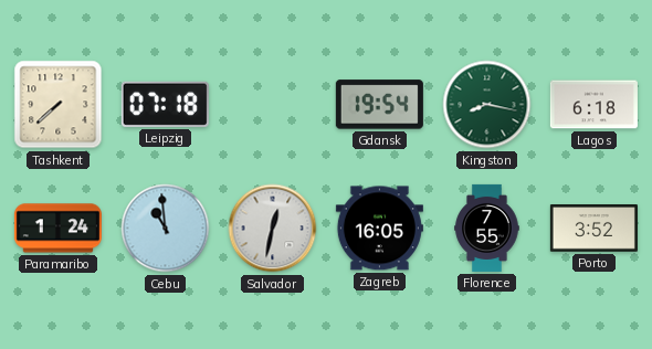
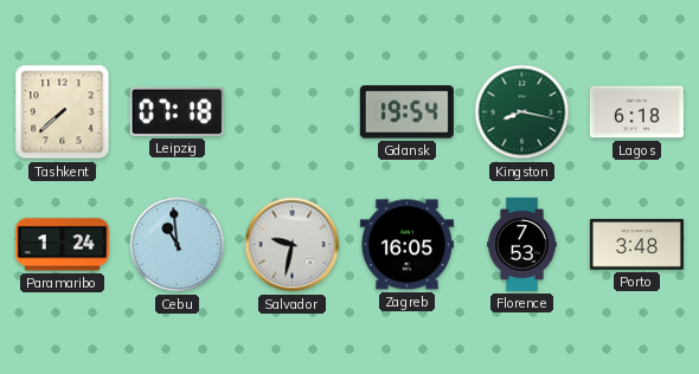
Salvador: 12:32 -> 9:32
Florence: 7:55 -> 7:53
Porto: 3:52 -> 3:48
